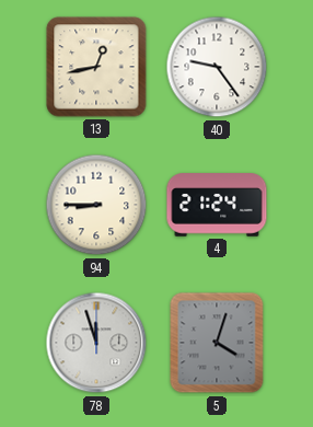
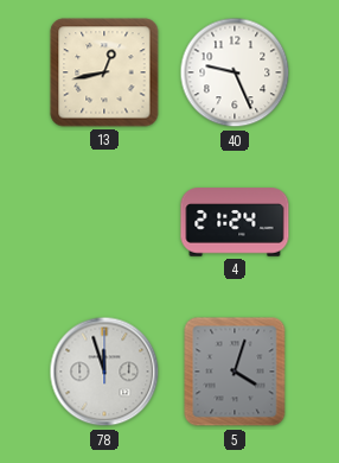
40: 9:24 -> 9:26
94: 8:45 -> none
